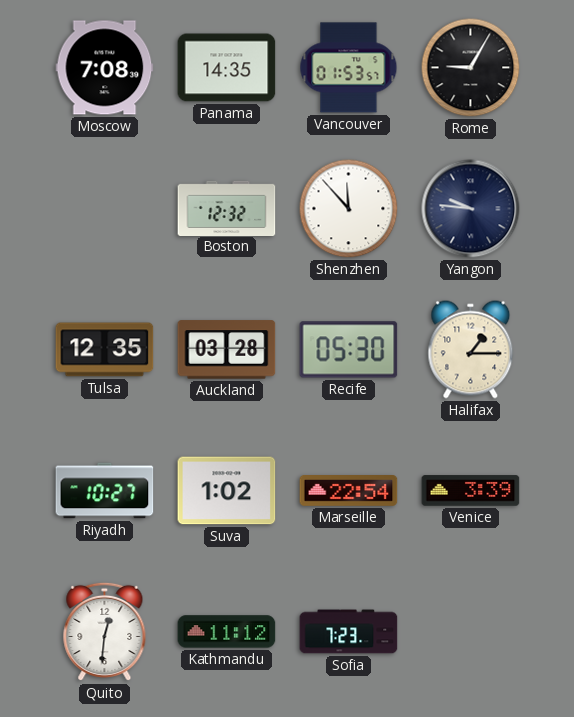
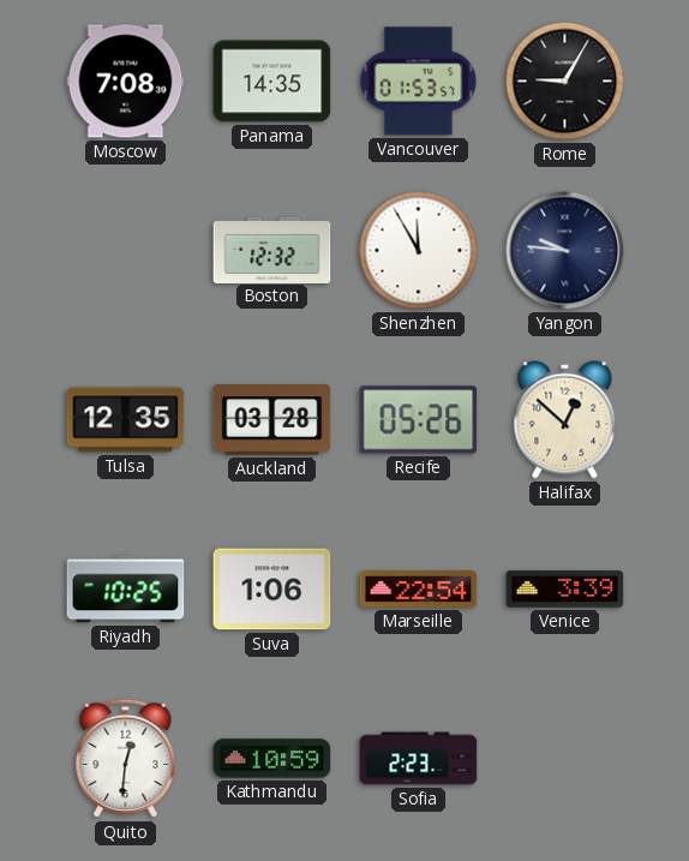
Shenzhen: 11:53 -> 11:55
Recife: 05:30 -> 05:26
Halifax: 1:15 -> 12:52
Riyadh: 10:27 -> 10:25
Suva: 1:02 -> 1:06
Kathmandu: 11:12 -> 10:59
Sofia: 7:23 -> 2:23
